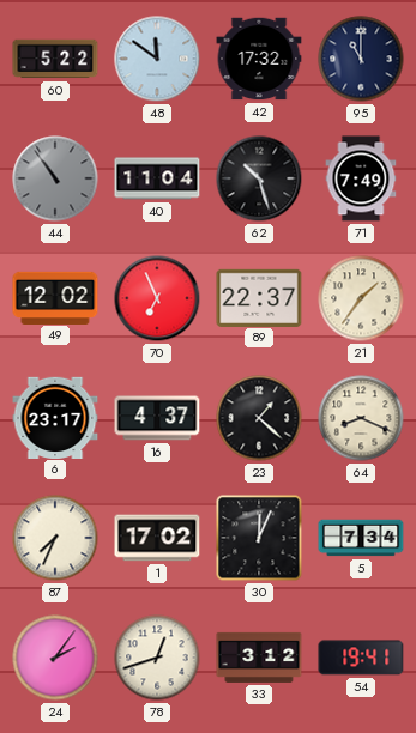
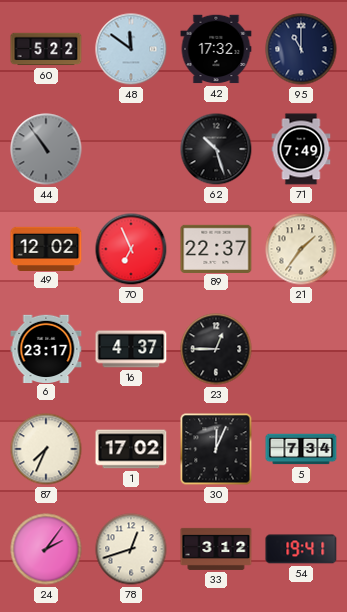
40: 11:04 -> none
23: 1:22 -> 12:45
64: 8:19 -> none
